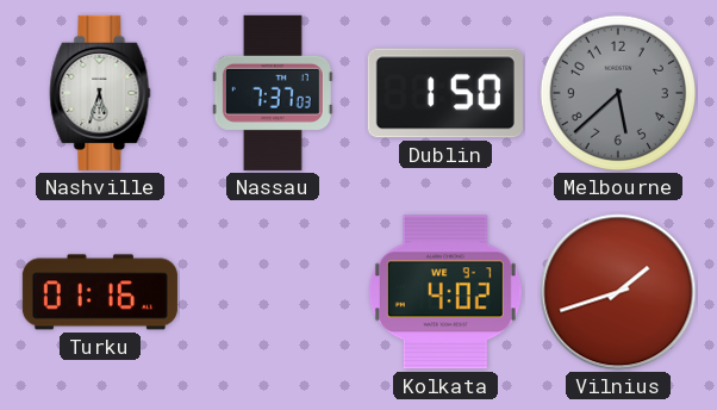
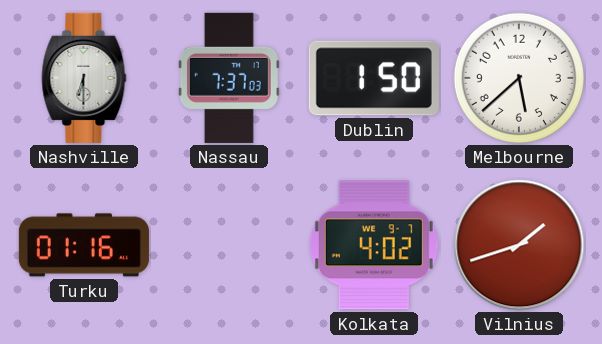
Nashville: 5:33 -> 6:30
Melbourne dial: grey -> white
